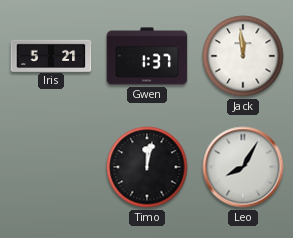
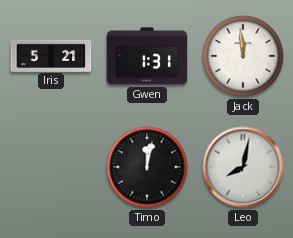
Gwen: 1:37 -> 1:31
Leo: 8:05 -> 8:02
